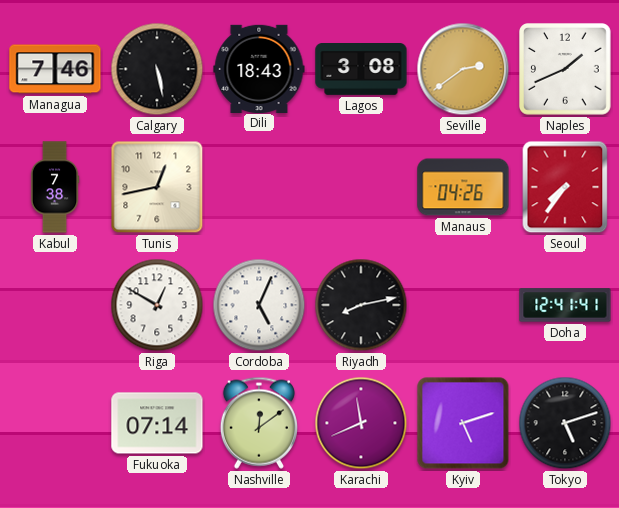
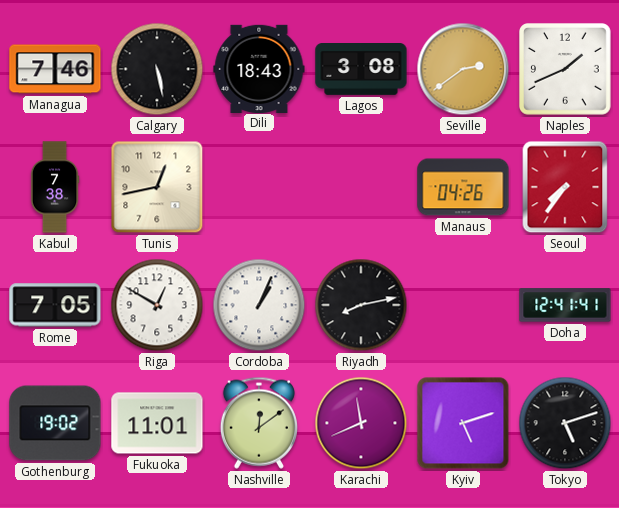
Rome: none -> 7:05
Cordoba: 5:04 -> 1:04
Gothenburg: none -> 19:02
Fukuoka: 07:14 -> 11:01
